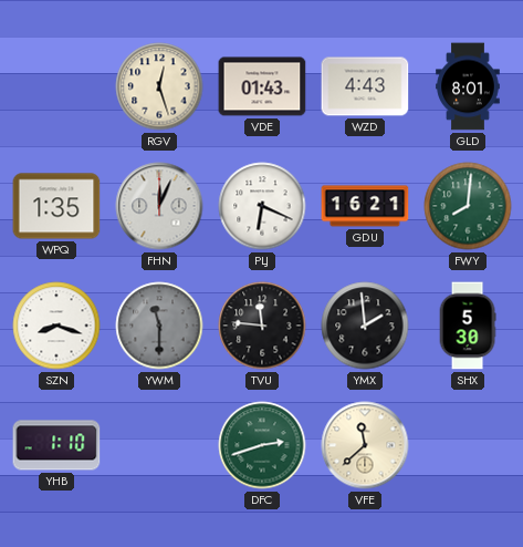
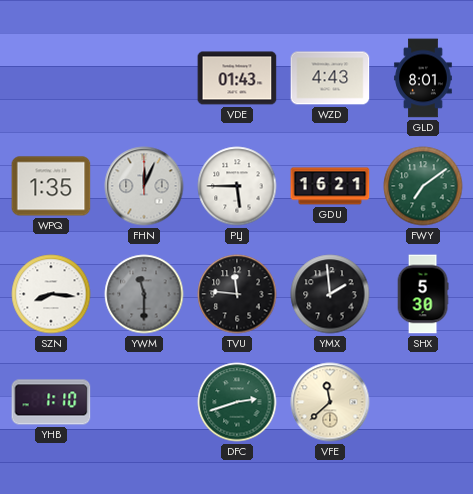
RGV: 12:27 -> none
PLJ: 6:19 -> 5:45
FWY: 8:01 -> 7:09
SZN: 8:18 -> 8:16
